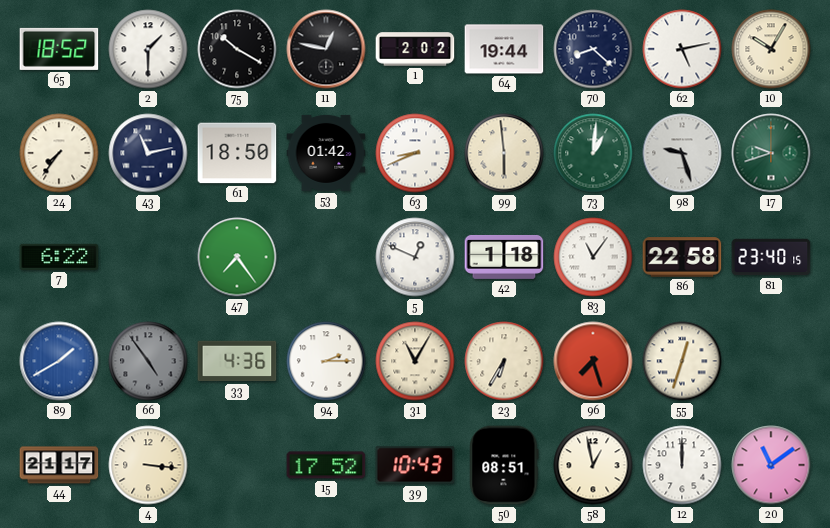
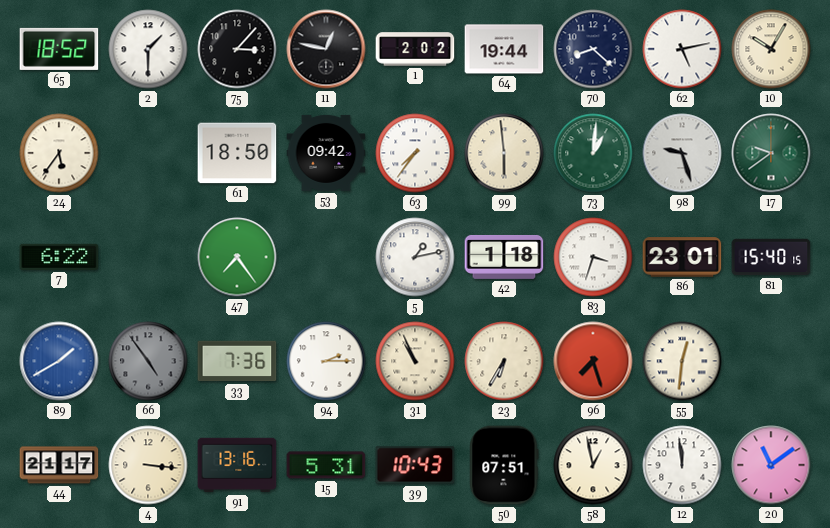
75: 10:20 -> 3:07
24: 7:36 -> 5:36
43: 11:13 -> none
53: 01:42 -> 09:42
63: 8:41 -> 7:36
17: 9:42 -> 9:39
5: 12:49 -> 1:13
83: 11:06 -> 3:33
86: 22:58 -> 23:01
81: 23:40 -> 15:40
33: 4:36 -> 7:36
31: 11:05 -> 10:56
55: 12:33 -> 12:31
91: none -> 13:16
15: 17:52 -> 5:31
50: 08:51 -> 07:51
12: 12:00 -> 11:59
